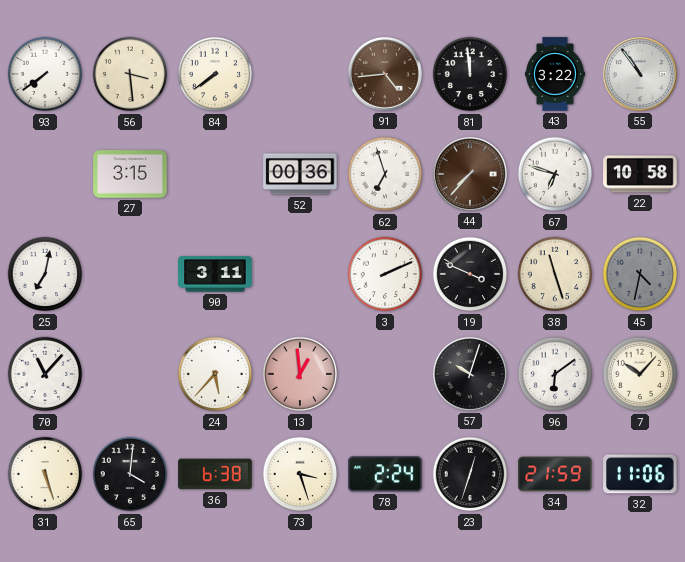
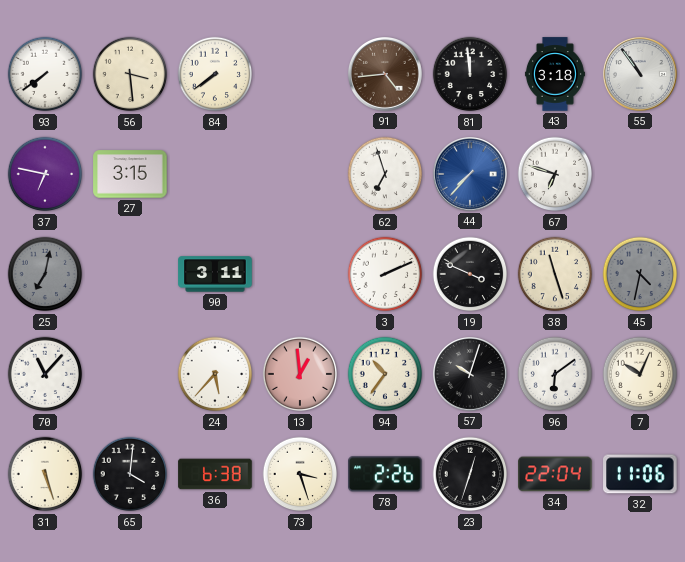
43: 3:22 -> 3:18
37: none -> 6:47
52: 00:36 -> none
44 dial: brown -> blue
22: 10:58 -> none
25 dial: white -> grey
94: none -> 10:36
7: 10:07 -> 10:04
78: 2:24 -> 2:26
34: 21:59 -> 22:04
